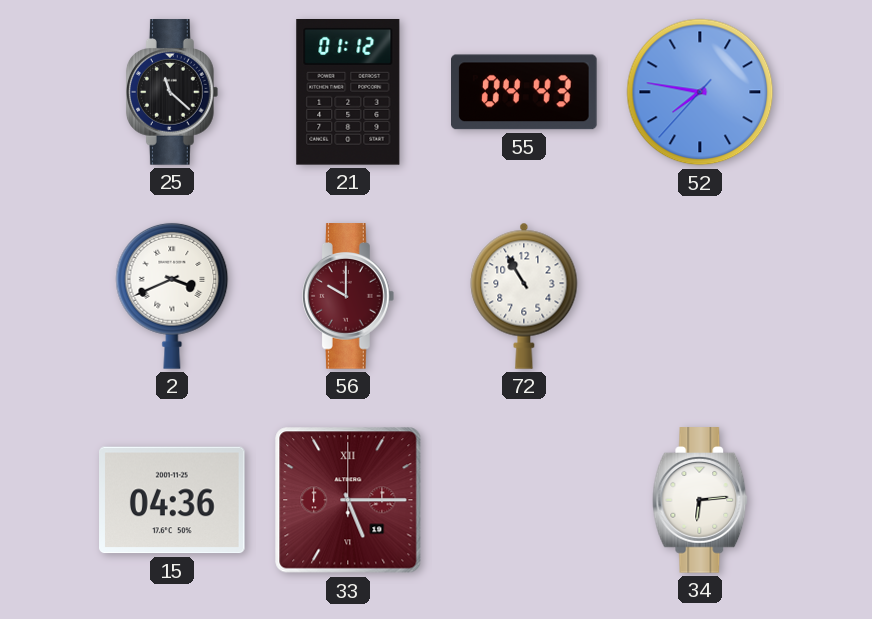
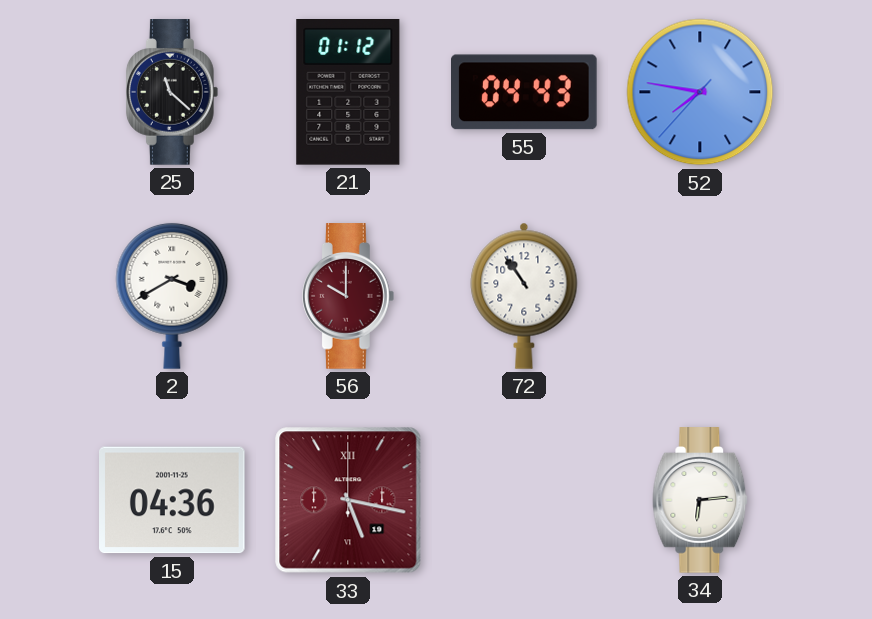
2: 3:41 -> 3:40
72: 10:55 -> 10:54
33: 5:15 -> 5:17
